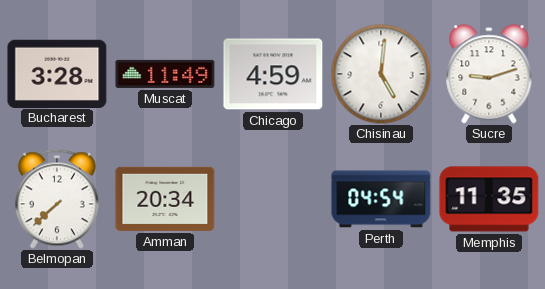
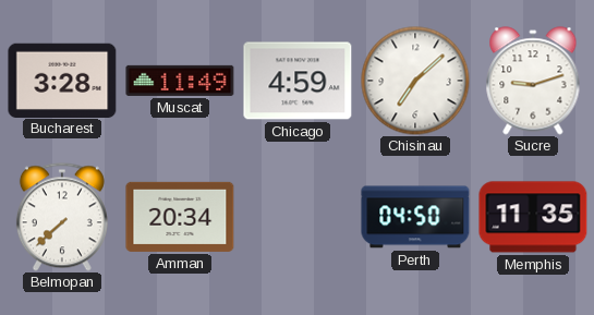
Chisinau: 5:01 -> 7:08
Perth: 04:54 -> 04:50
